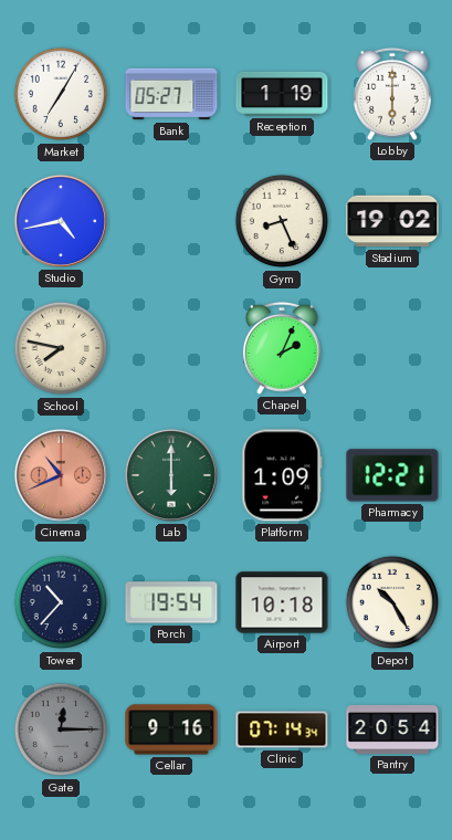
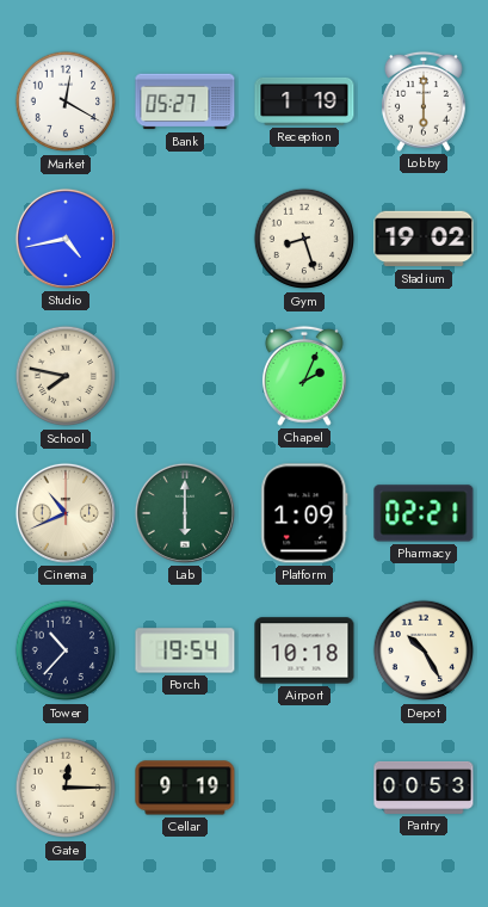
Market: 7:05 -> 12:20
Gym: 8:26 -> 8:27
Cinema dial: salmon -> cream
Pharmacy: 12:21 -> 02:21
Gate dial: grey -> cream
Cellar: 9:16 -> 9:19
Clinic: 07:14 -> none
Pantry: 20:54 -> 00:53
